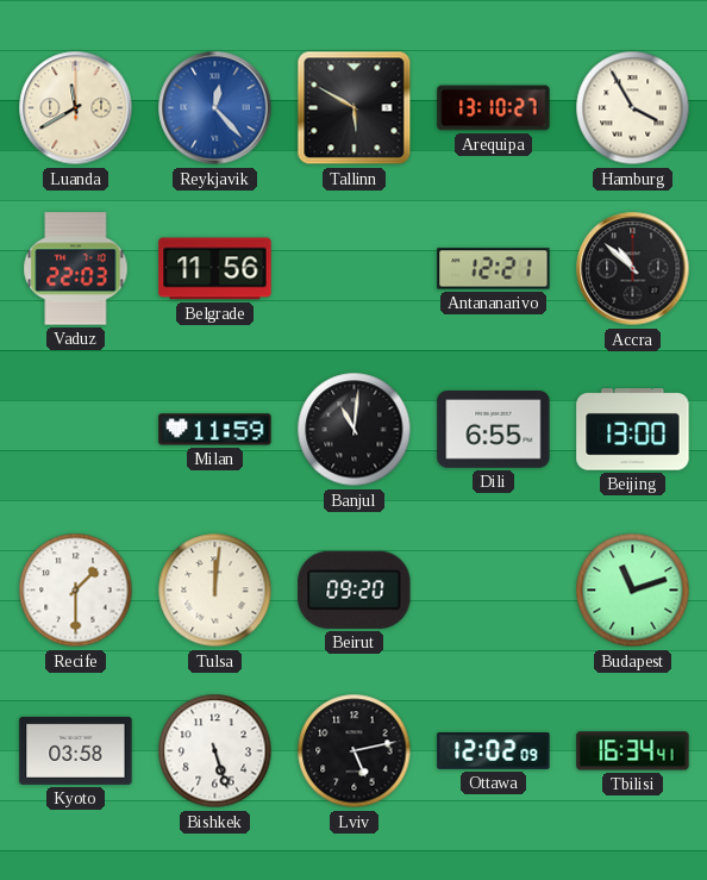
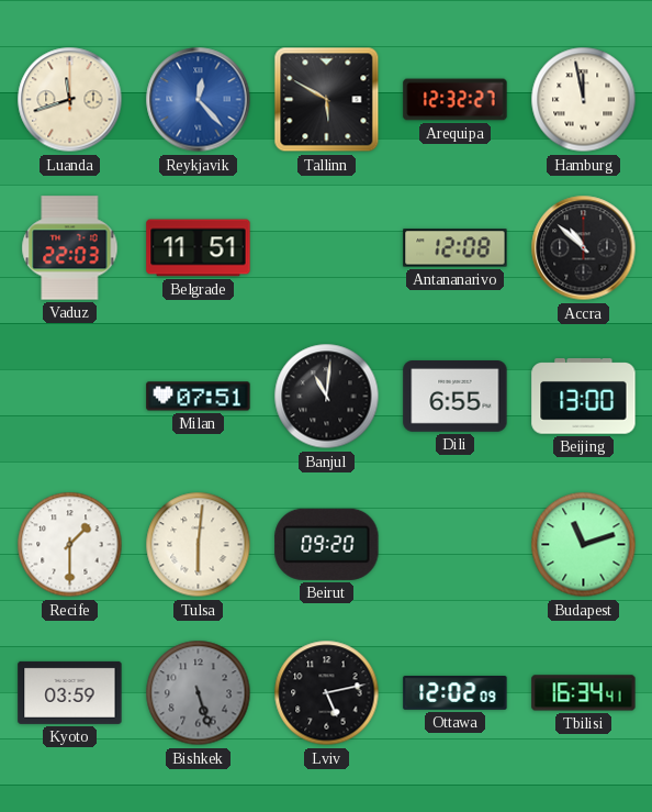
Luanda: 11:40 -> 11:42
Arequipa: 13:10 -> 12:32
Hamburg: 3:55 -> 11:58
Belgrade: 11:56 -> 11:51
Antananarivo: 12:21 -> 12:08
Milan: 11:59 -> 07:51
Tulsa: 12:01 -> 6:01
Kyoto: 03:58 -> 03:59
Bishkek dial: white -> grey
